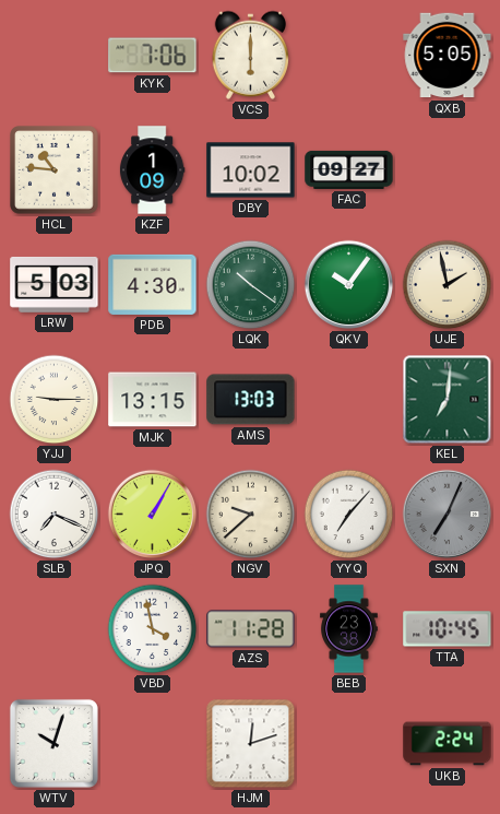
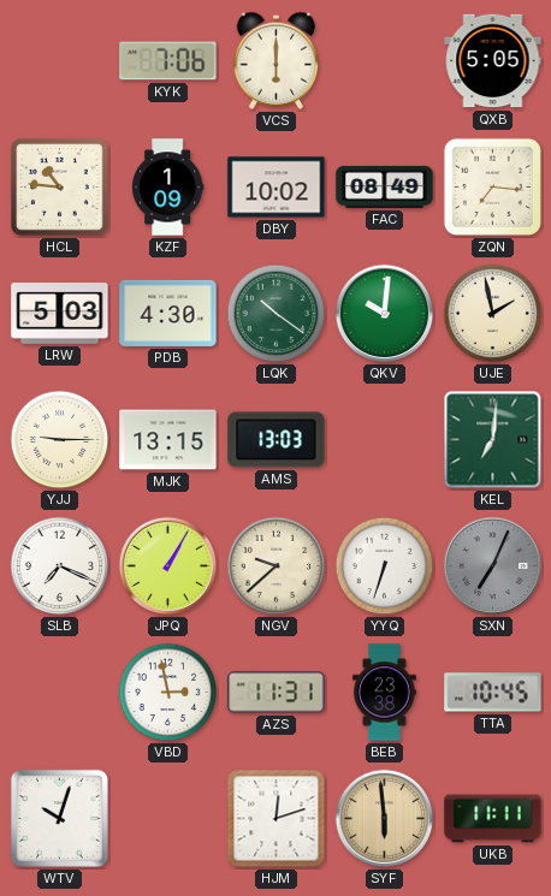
FAC: 09:27 -> 08:49
ZQN: none -> 7:16
QKV: 10:06 -> 10:01
YYQ: 7:07 -> 6:33
VBD: 3:58 -> 2:58
AZS: 11:28 -> 11:31
SYF: none -> 5:59
UKB: 2:24 -> 11:11
